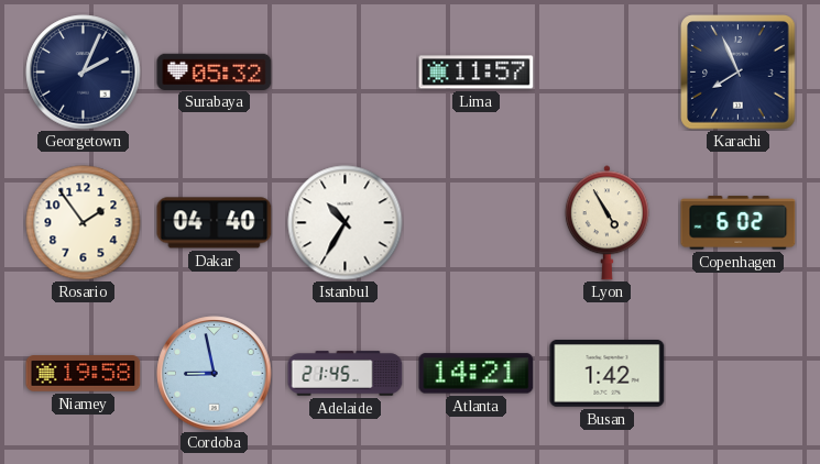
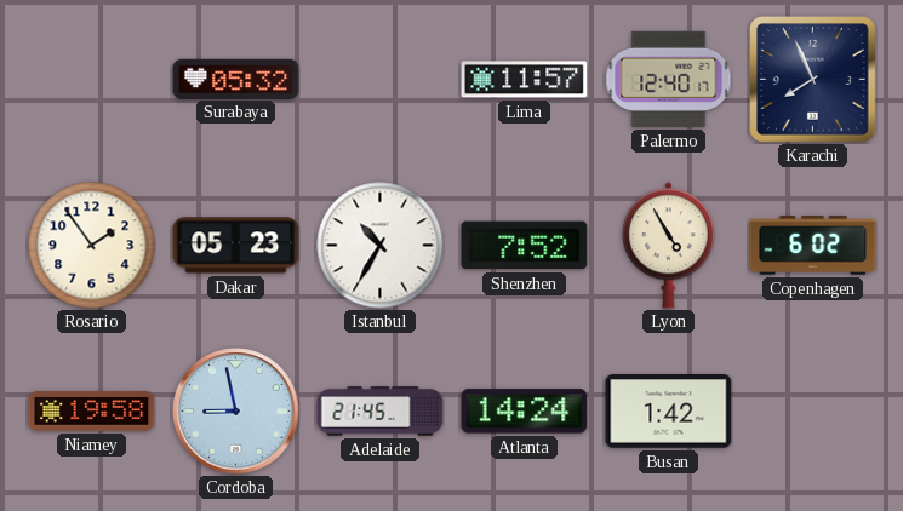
Georgetown: 2:04 -> none
Palermo: none -> 12:40
Dakar: 04:40 -> 05:23
Shenzhen: none -> 7:52
Atlanta: 14:21 -> 14:24
